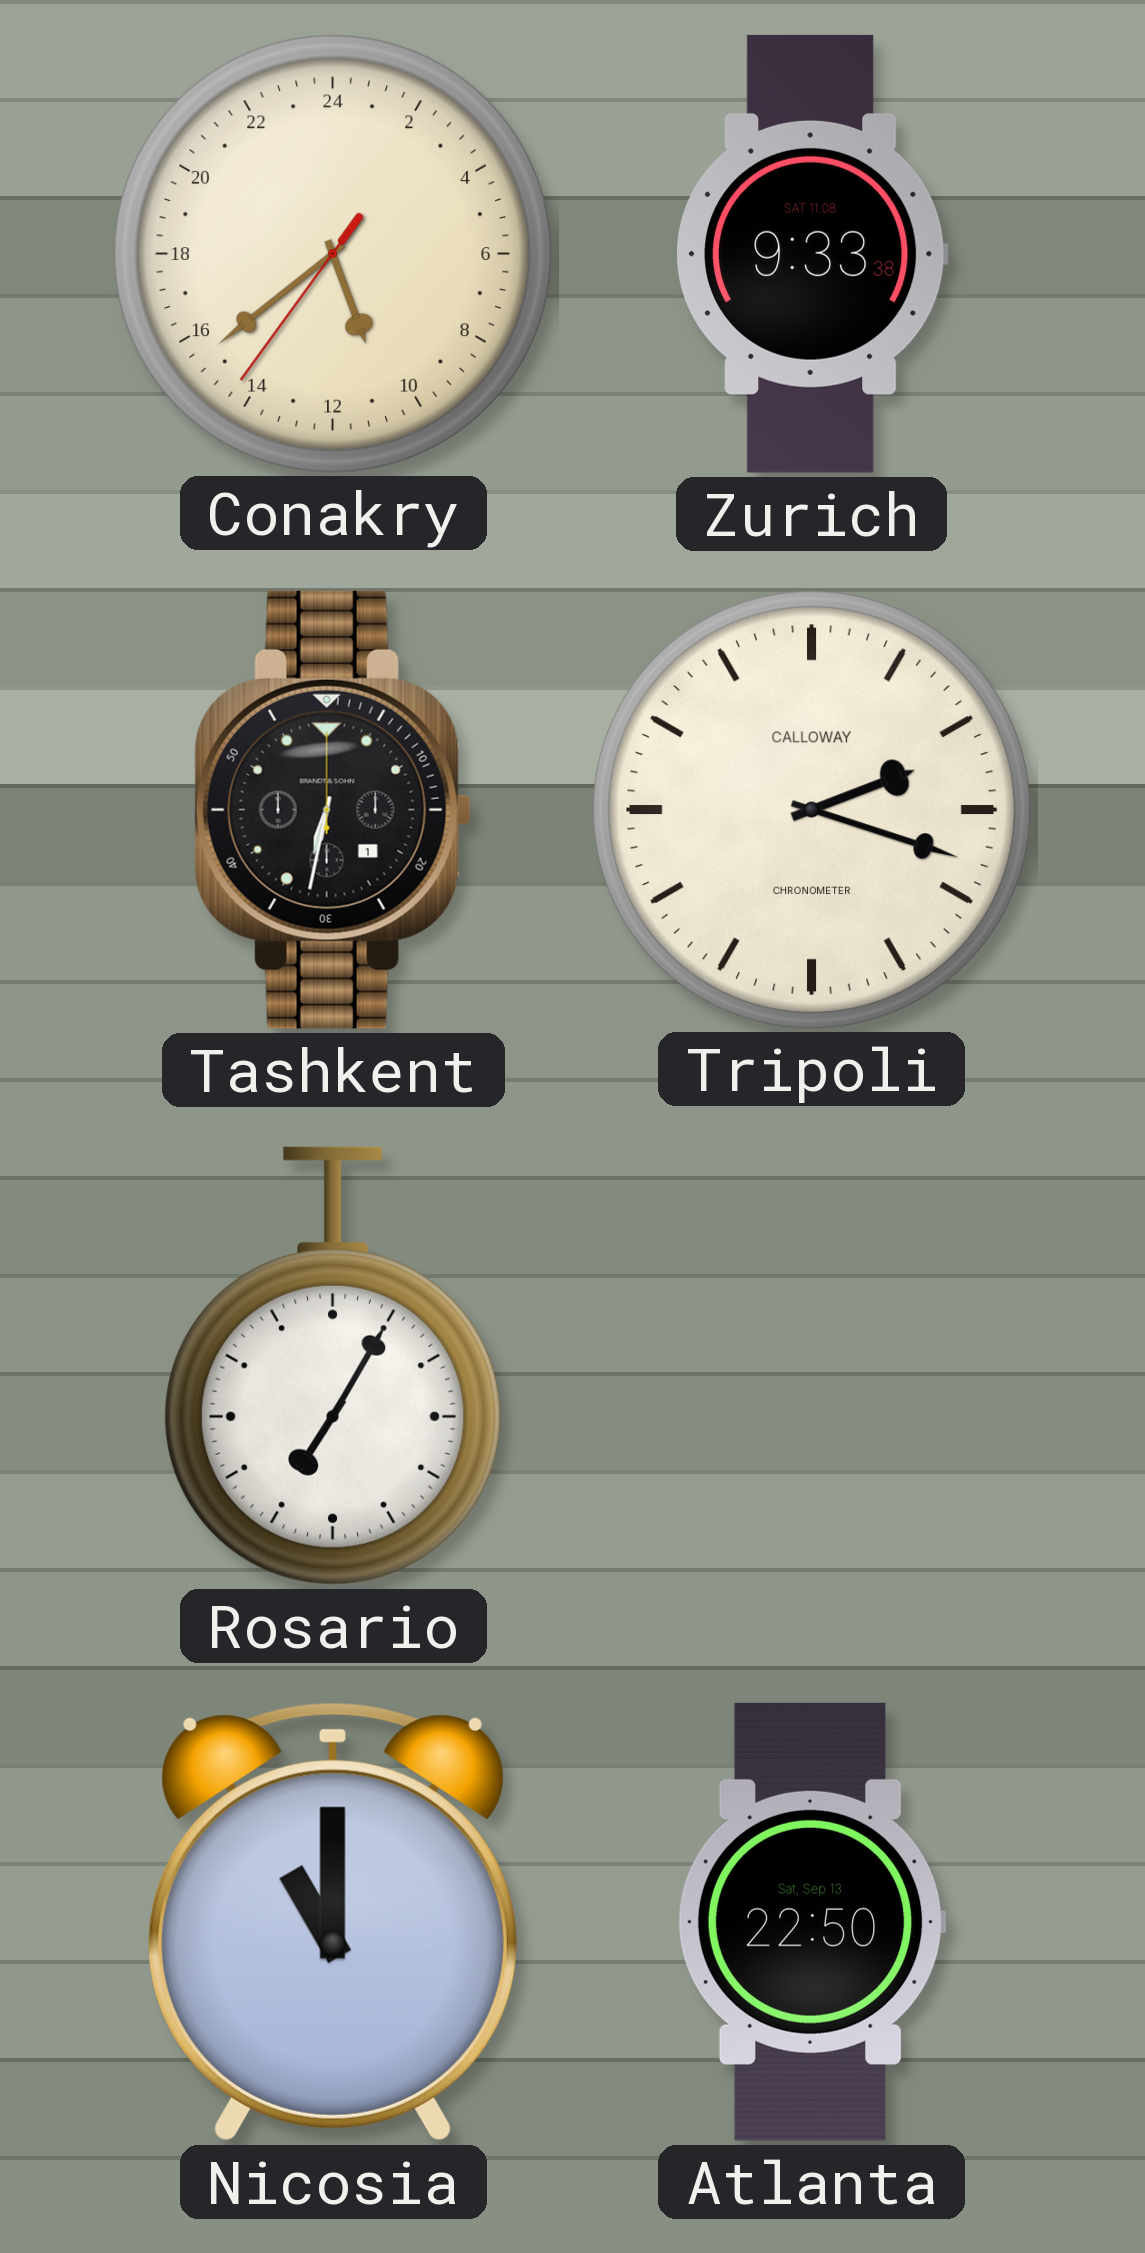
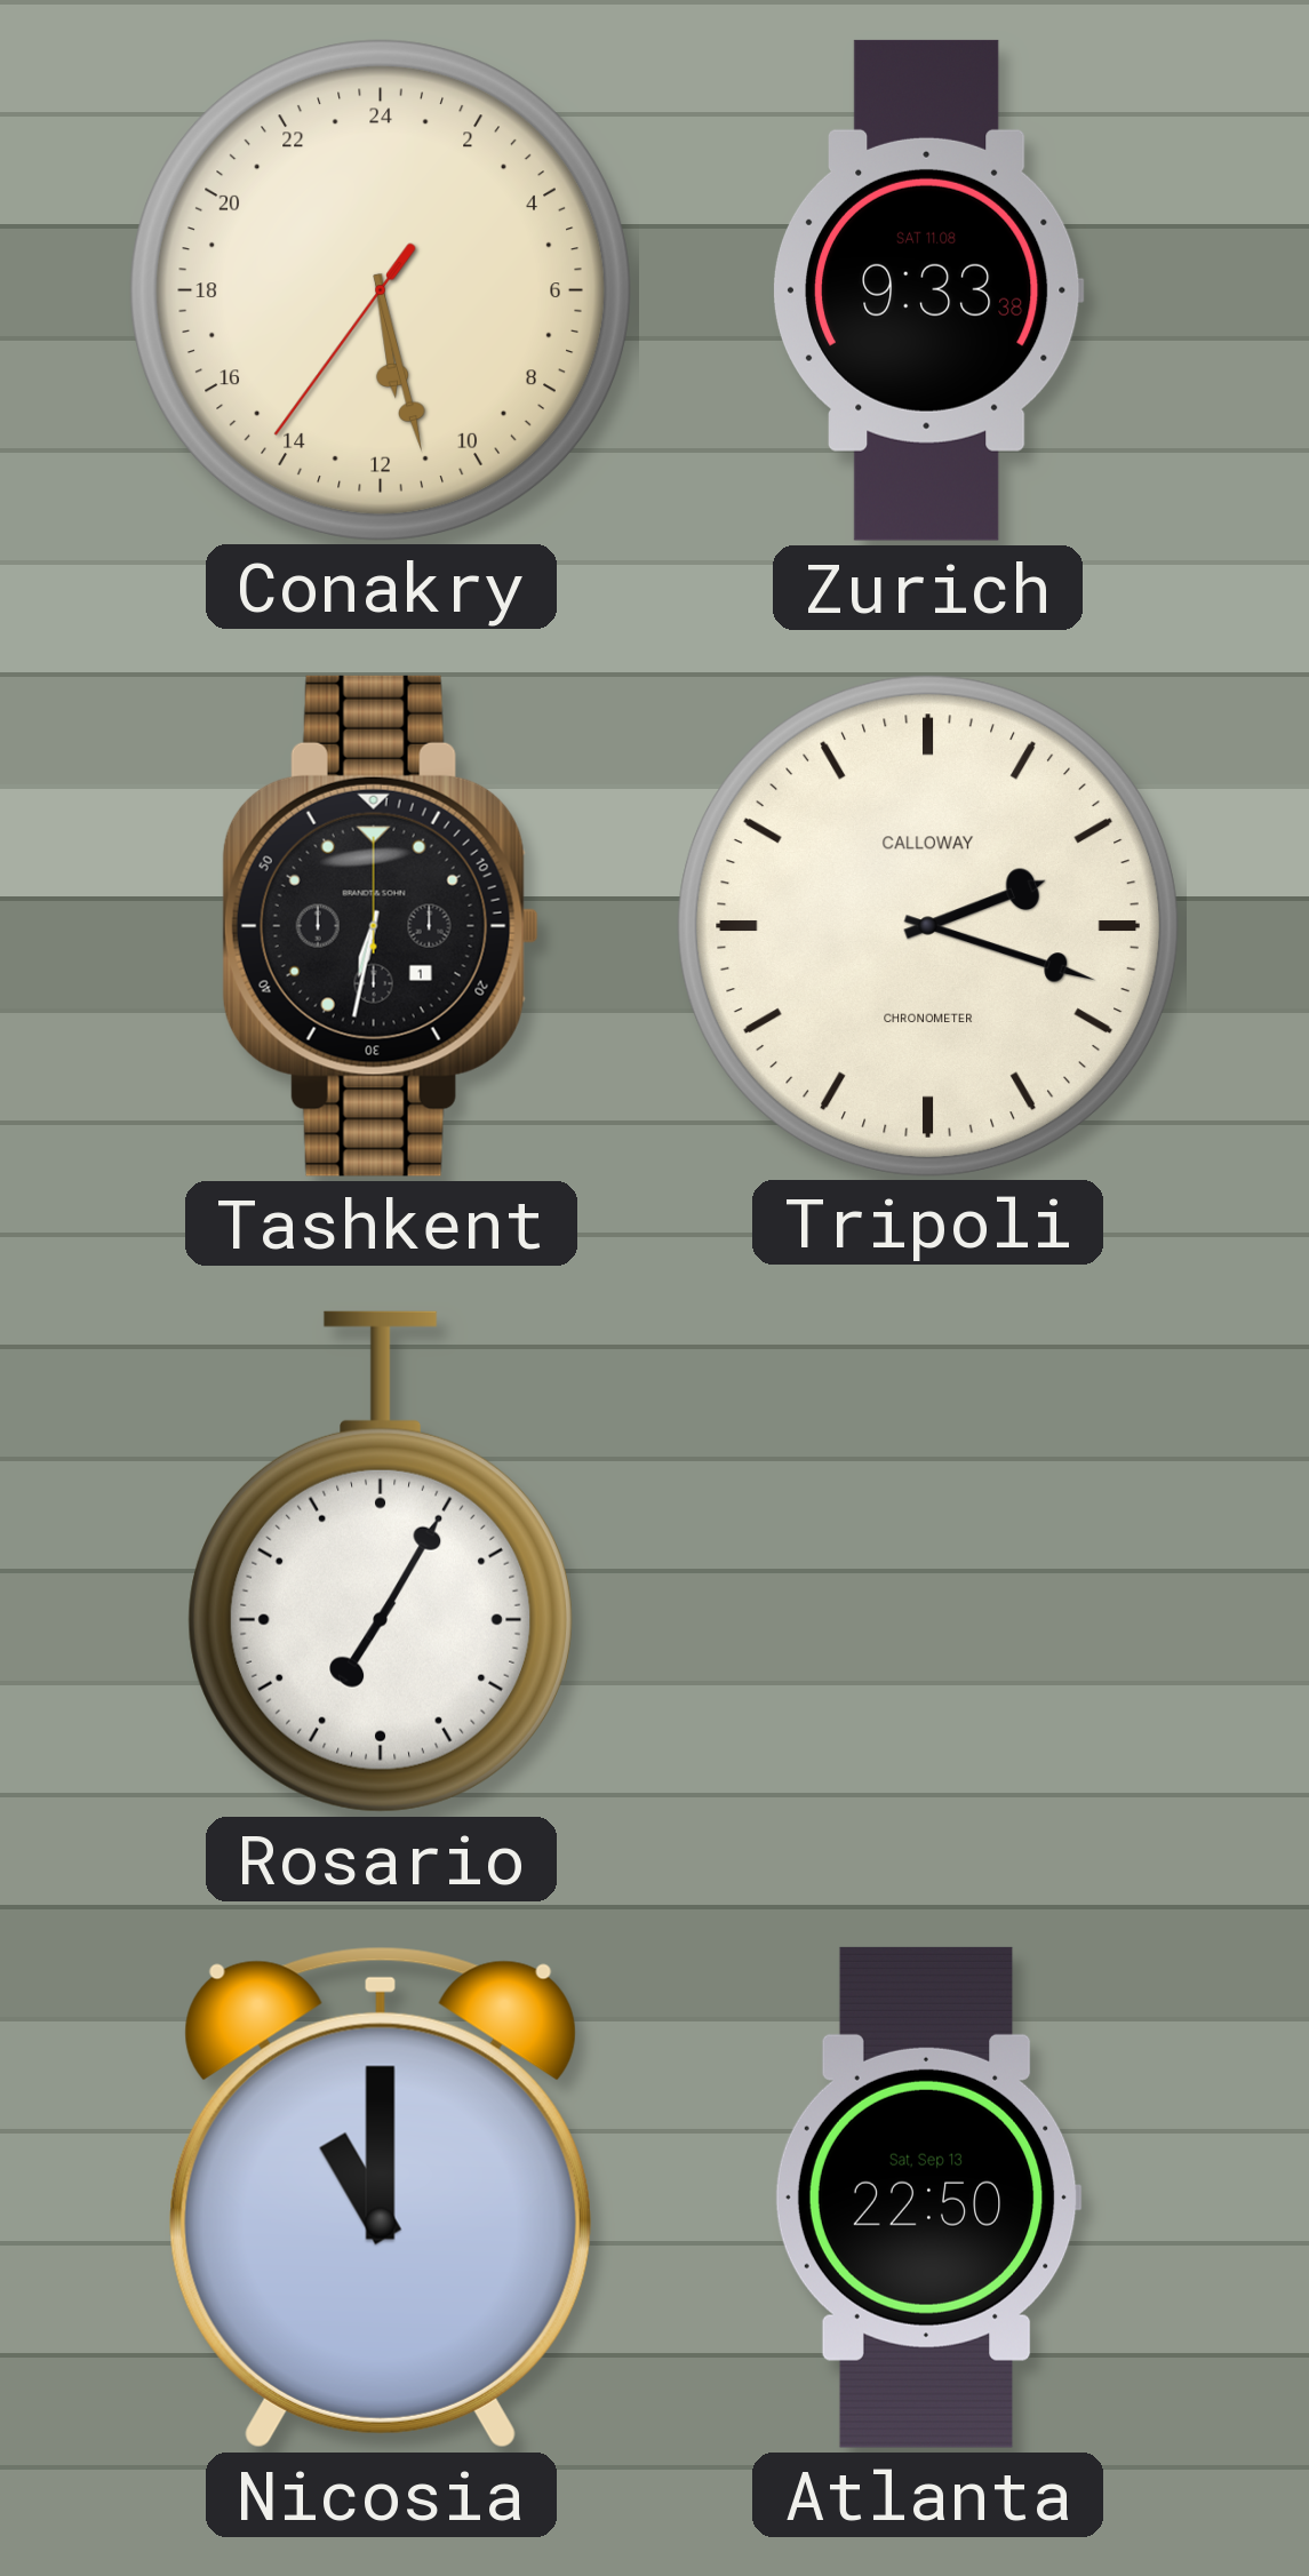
Conakry: 10:38 -> 11:27
